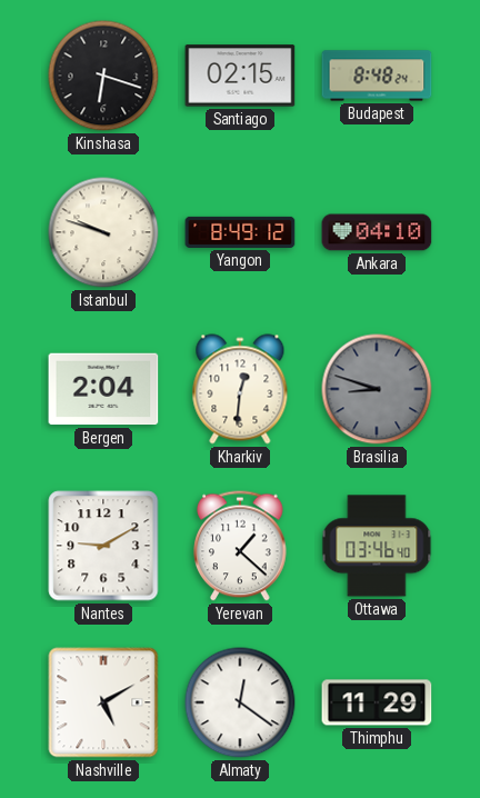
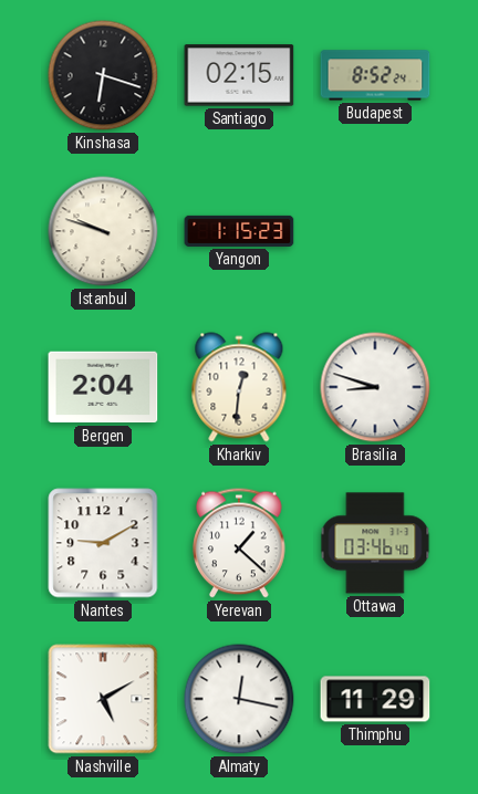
Budapest: 8:48 -> 8:52
Yangon: 8:49 -> 1:15
Ankara: 04:10 -> none
Brasilia dial: grey -> white
Almaty: 12:21 -> 12:17
